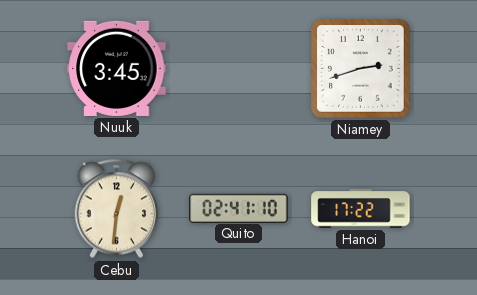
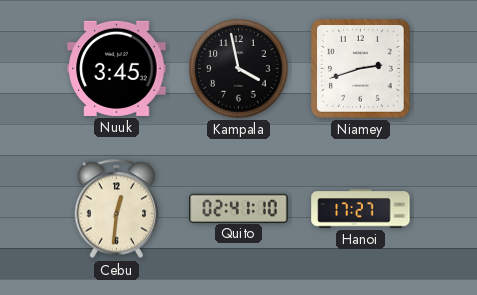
Kampala: none -> 3:58
Hanoi: 17:22 -> 17:27
